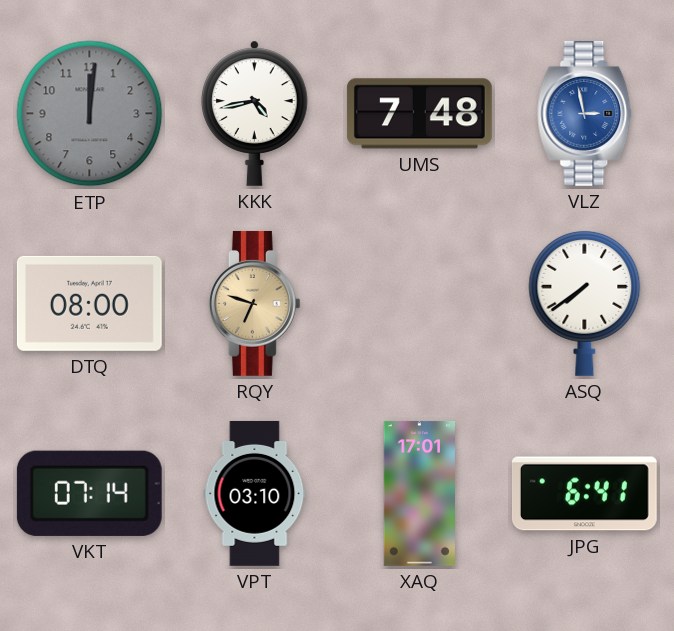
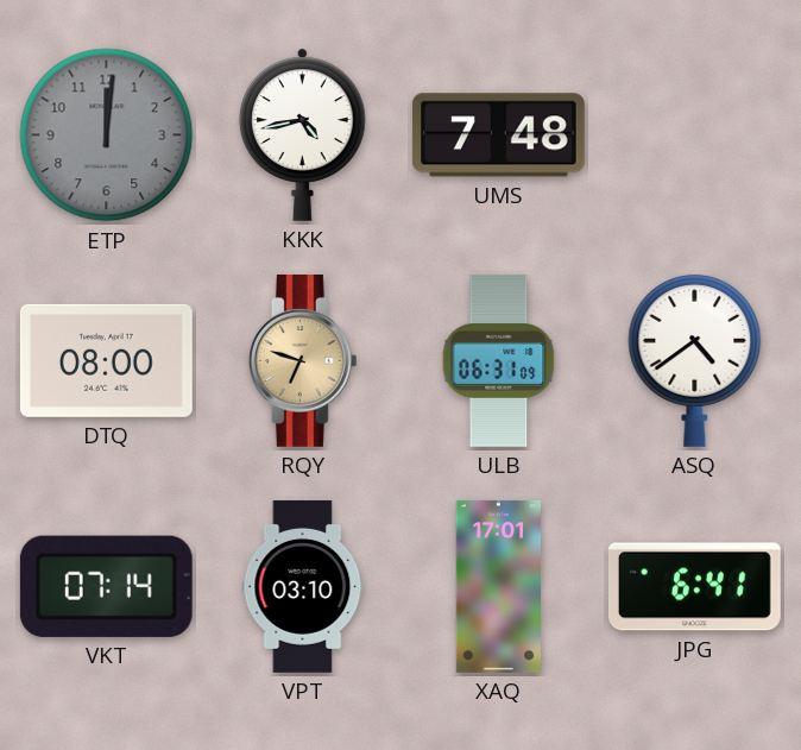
VLZ: 2:58 -> none
ULB: none -> 06:31
ASQ: 7:39 -> 4:39
